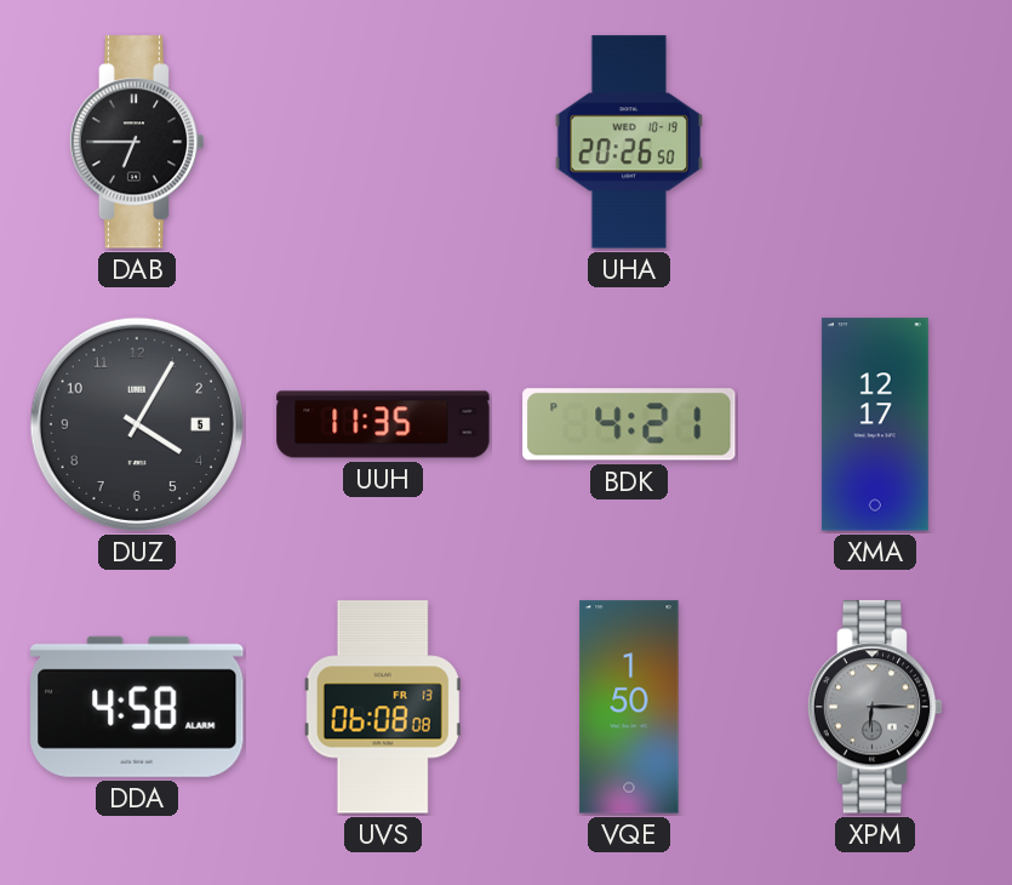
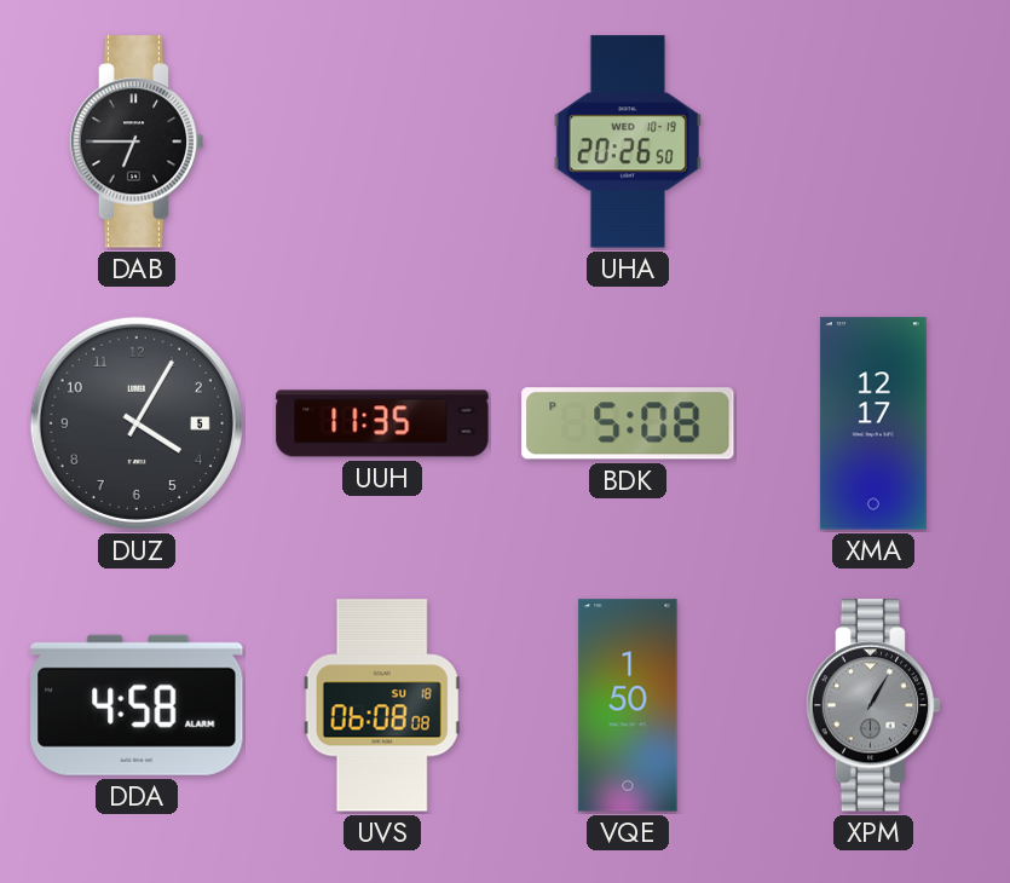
BDK: 4:21 -> 5:08
UVS date: FR 13 -> SU 18
XPM: 6:15 -> 1:05
